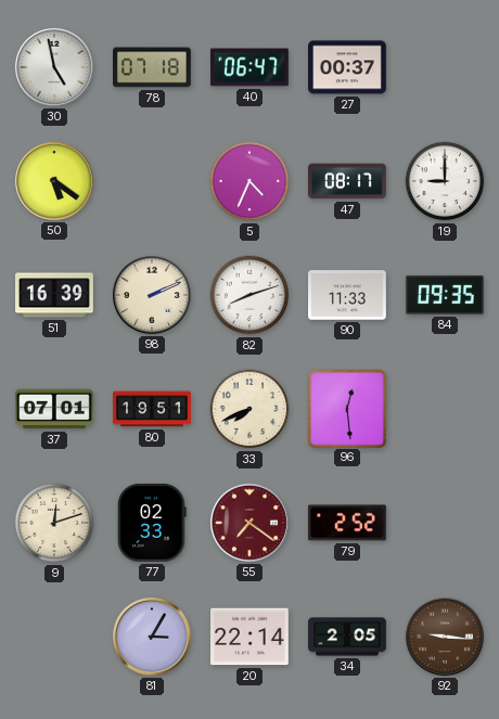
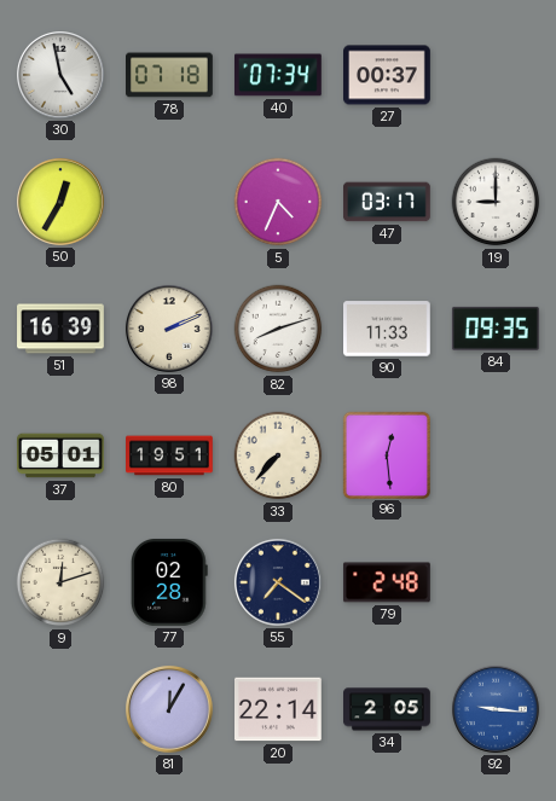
40: 06:47 -> 07:34
50: 5:21 -> 12:35
47: 08:17 -> 03:17
37: 07:01 -> 05:01
33: 7:41 -> 7:37
77: 02:33 -> 02:28
55 dial: burgundy -> navy
79: 2:52 -> 2:48
81: 3:05 -> 12:05
92 dial: brown -> blue
